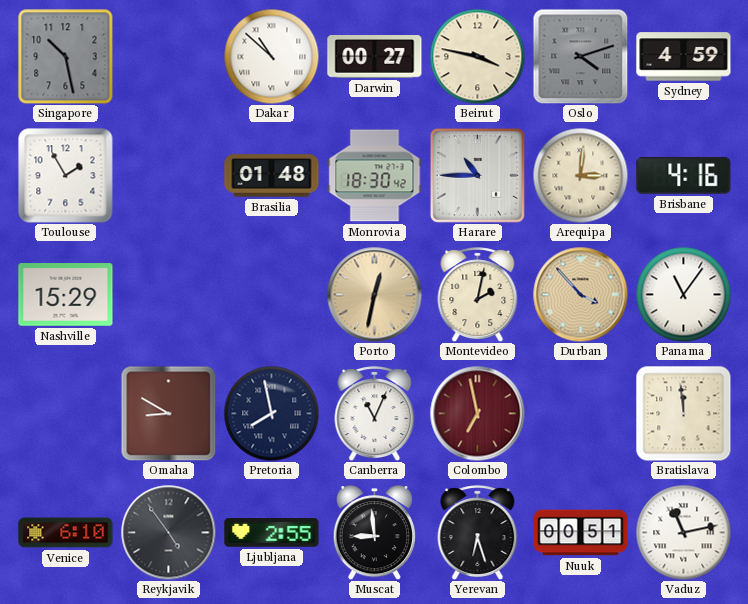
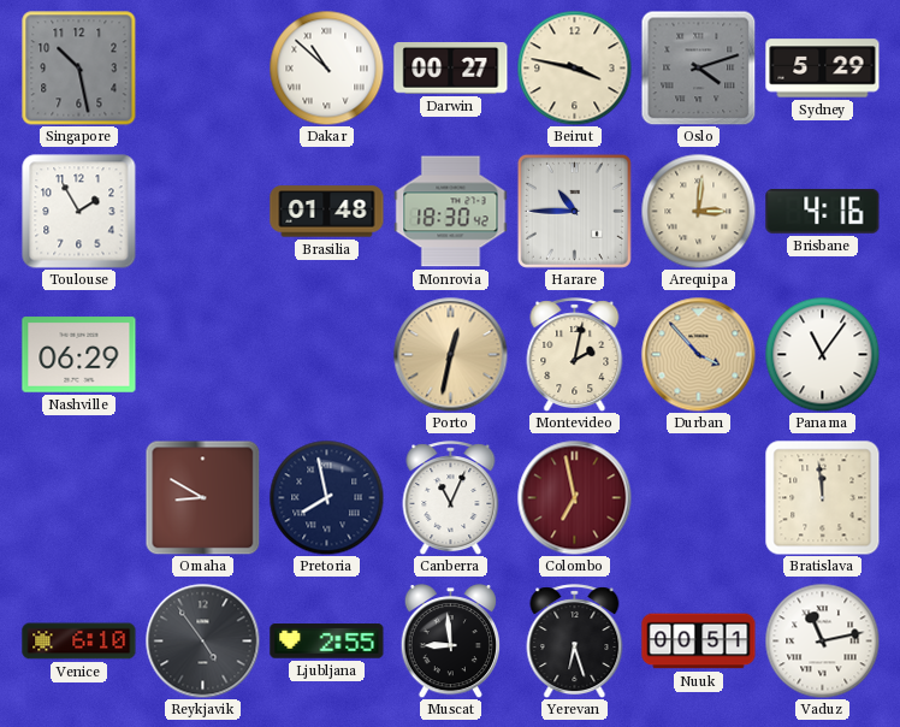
Sydney: 4:59 -> 5:29
Nashville: 15:29 -> 06:29
